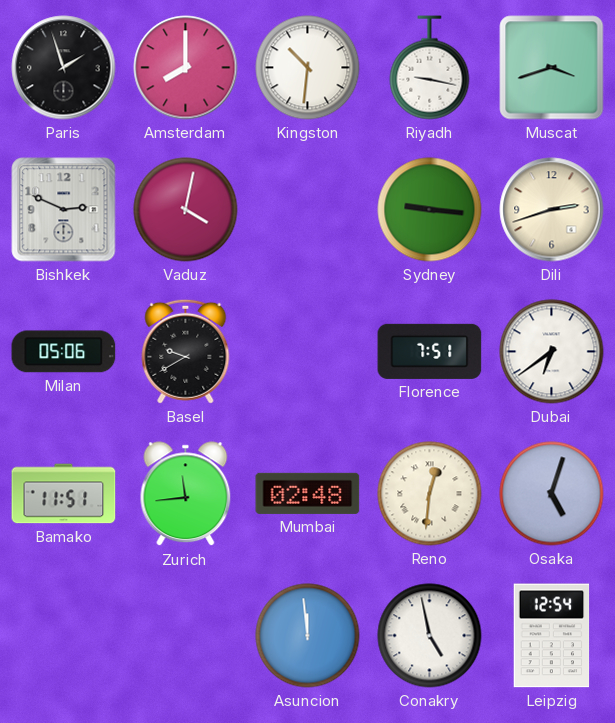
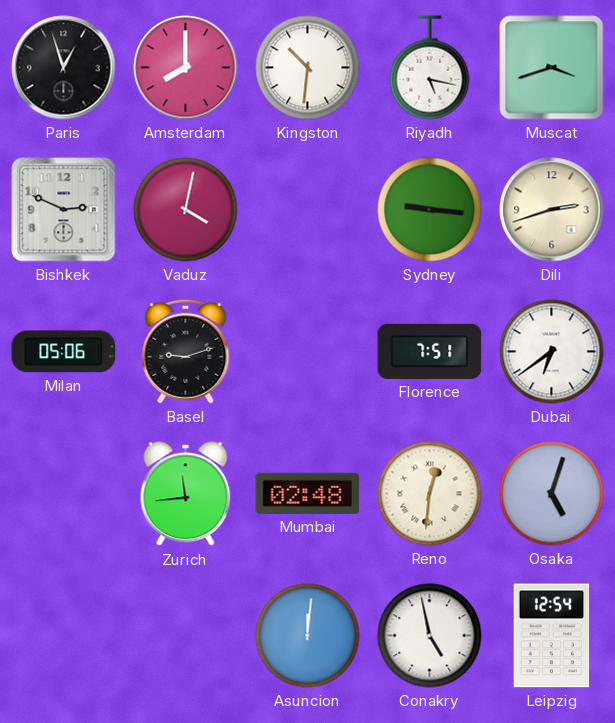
Paris: 1:57 -> 12:57
Riyadh: 9:17 -> 5:17
Basel: 9:40 -> 9:12
Bamako: 11:51 -> none
Asuncion: 11:59 -> 12:01
